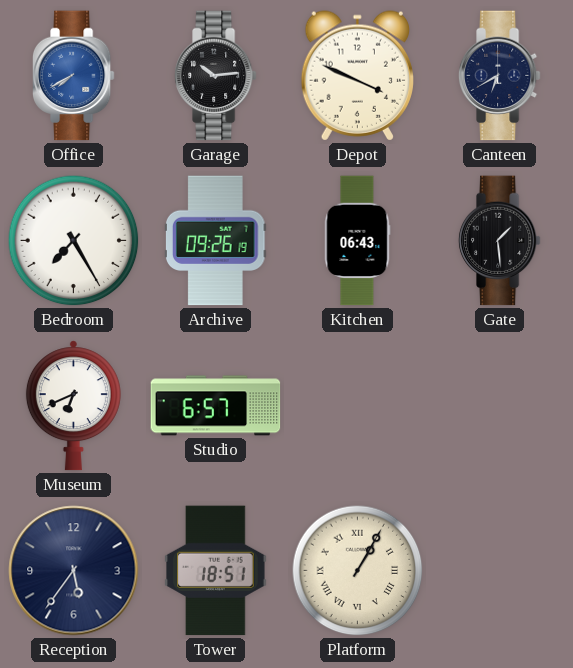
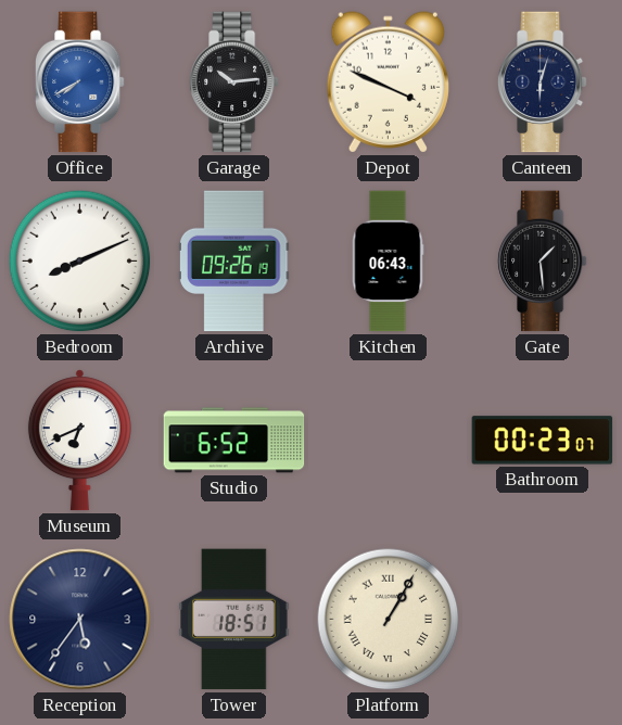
Canteen: 6:40 -> 6:03
Bedroom: 7:25 -> 8:11
Studio: 6:57 -> 6:52
Bathroom: none -> 00:23
